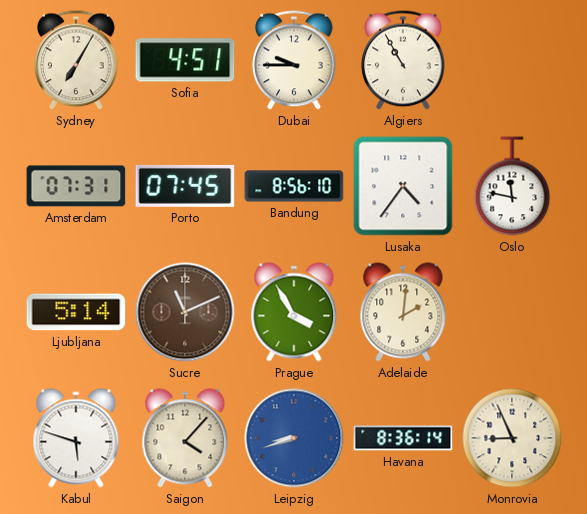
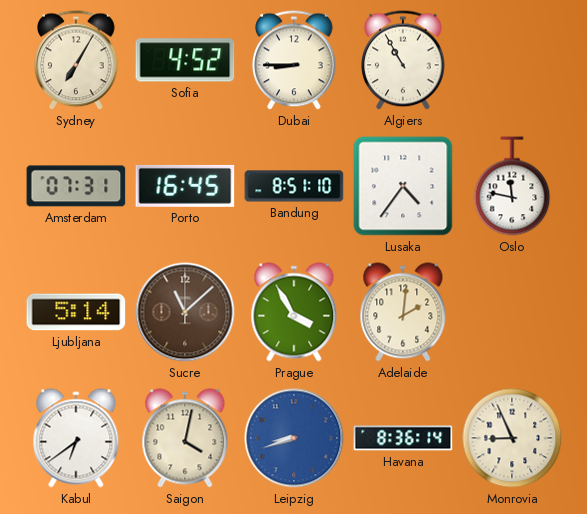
Sofia: 4:51 -> 4:52
Dubai: 9:45 -> 8:45
Porto: 07:45 -> 16:45
Bandung: 8:56 -> 8:51
Sucre: 11:11 -> 11:08
Kabul: 5:48 -> 6:39
Saigon: 4:07 -> 4:02
